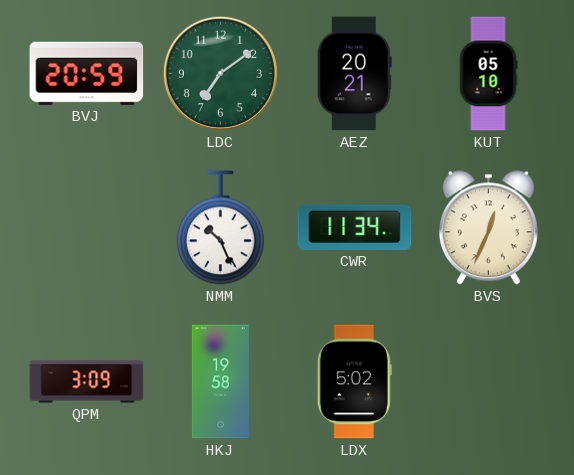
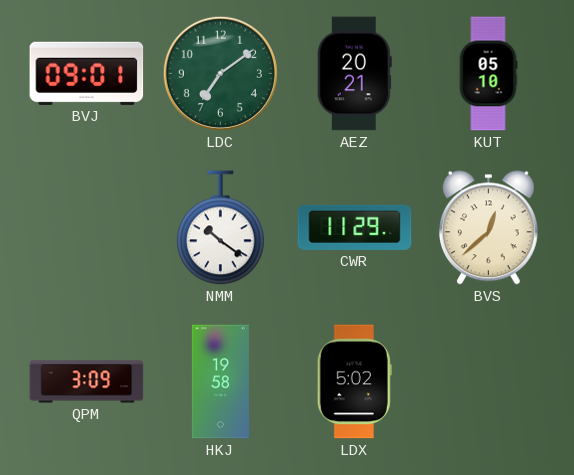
BVJ: 20:59 -> 09:01
NMM: 10:26 -> 10:21
CWR: 11:34 -> 11:29
BVS: 12:34 -> 12:38
